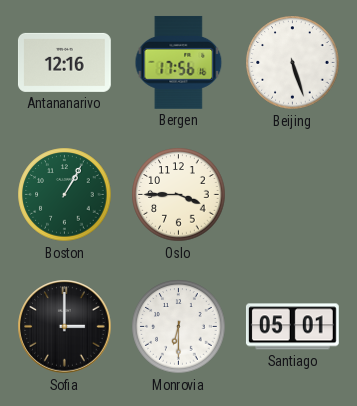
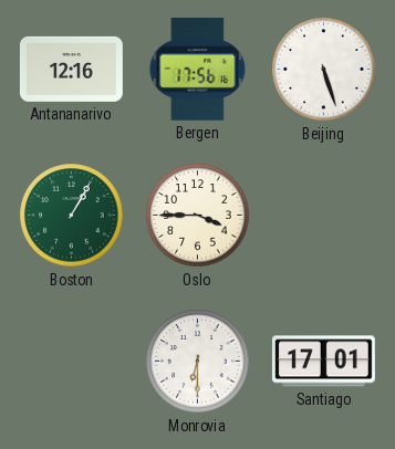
Sofia: 3:00 -> none
Santiago: 05:01 -> 17:01
